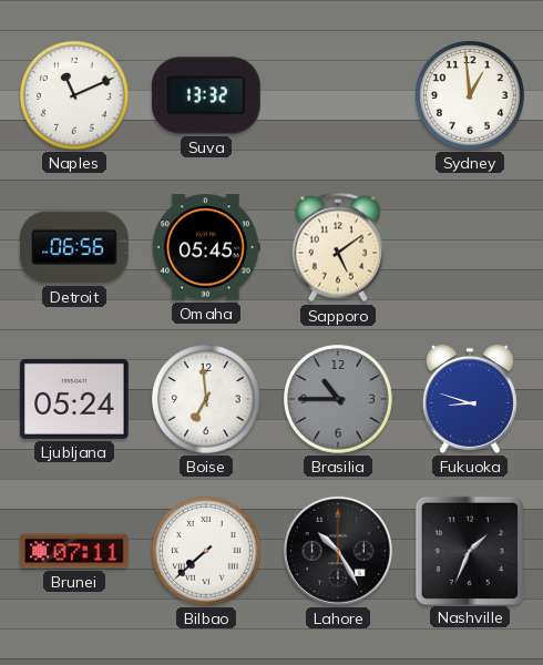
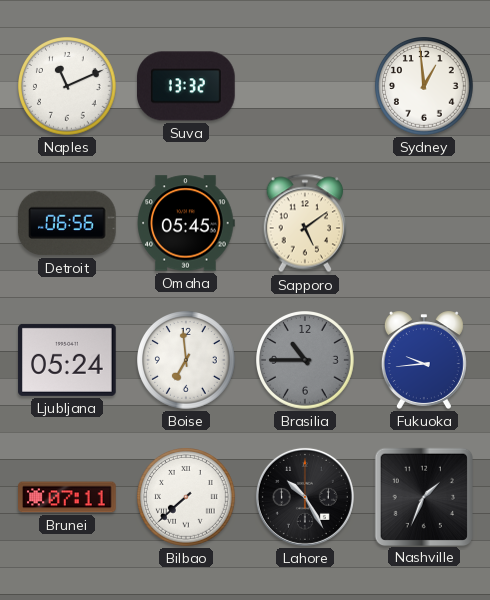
Fukuoka: 8:48 -> 9:44
